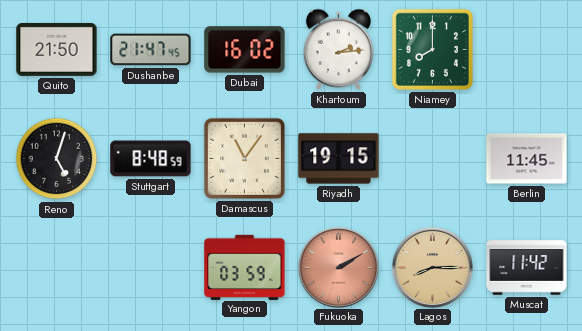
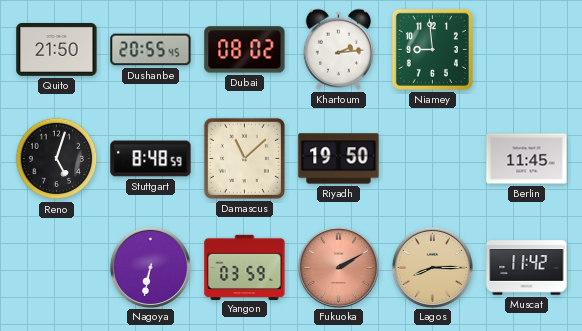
Dushanbe: 21:47 -> 20:55
Dubai: 16:02 -> 08:02
Niamey: 8:00 -> 8:59
Damascus: 11:06 -> 11:08
Riyadh: 19:15 -> 19:50
Nagoya: none -> 6:32
